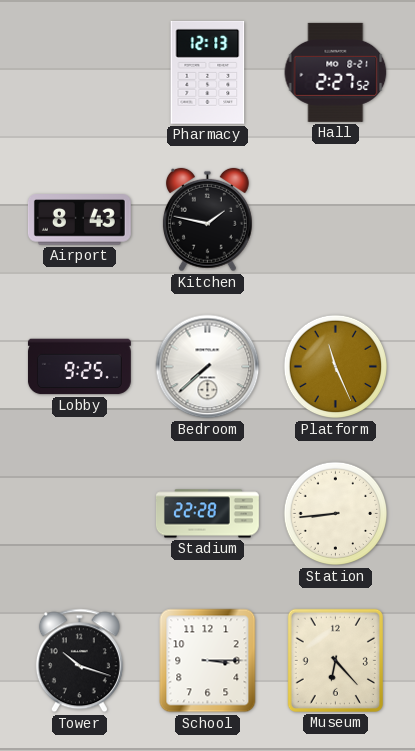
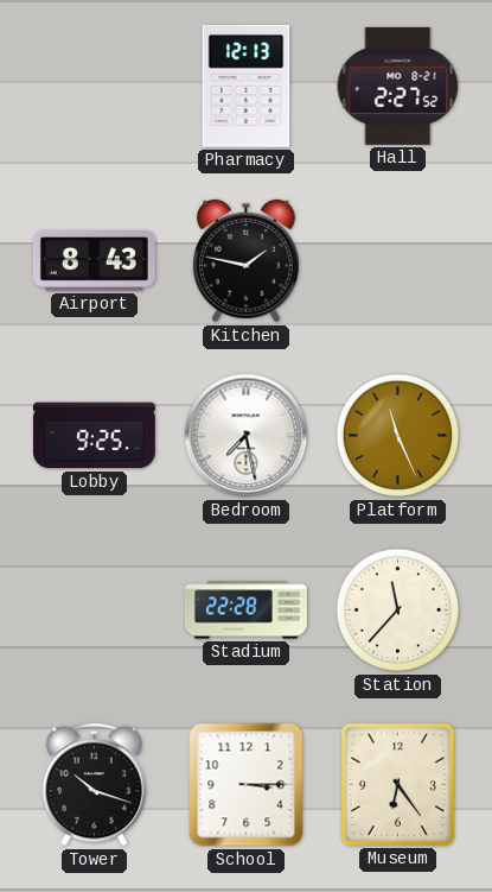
Bedroom: 7:38 -> 7:28
Station: 8:44 -> 11:37
Museum: 6:23 -> 6:24
